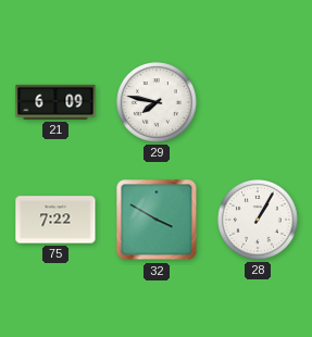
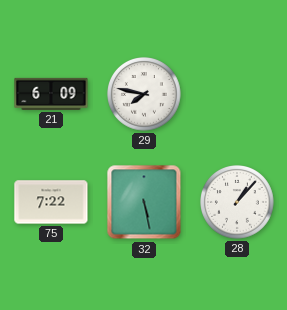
32: 3:50 -> 5:28
28: 1:05 -> 1:07
